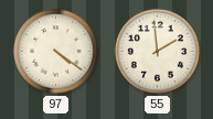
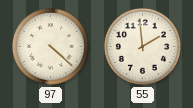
97: 4:21 -> 4:22
